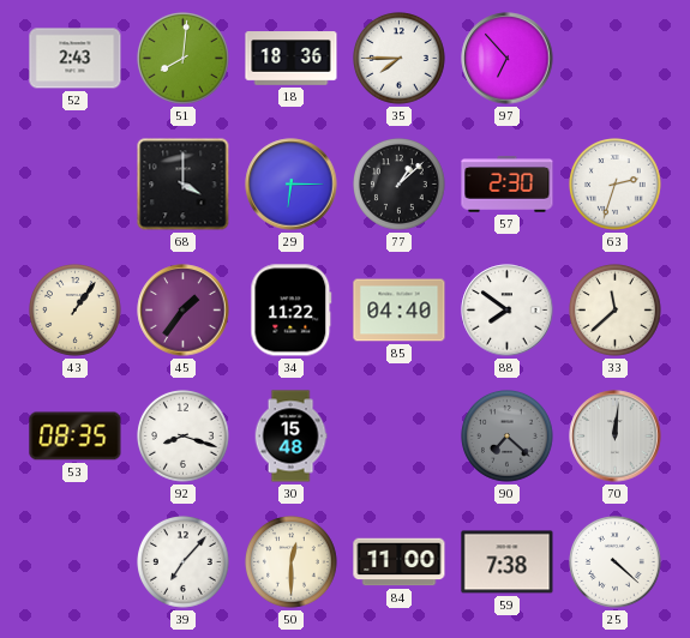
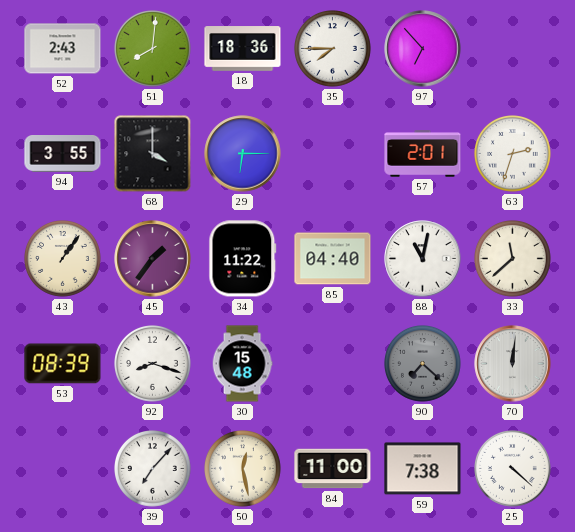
94: none -> 3:55
77: 1:08 -> none
57: 2:30 -> 2:01
88: 7:51 -> 11:02
53: 08:35 -> 08:39
50: 12:30 -> 12:28
